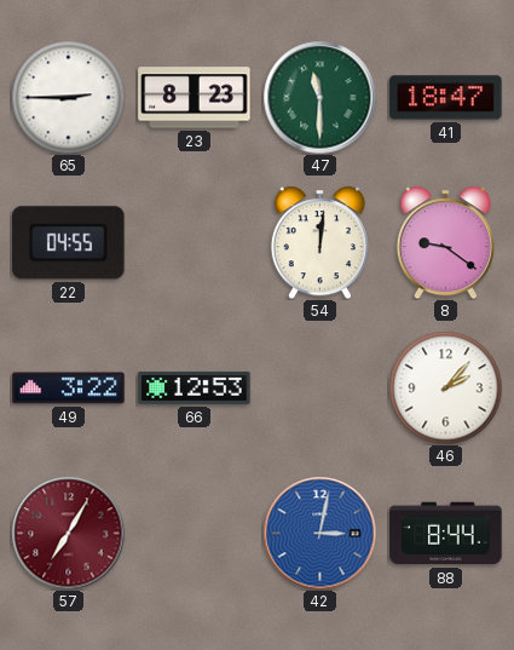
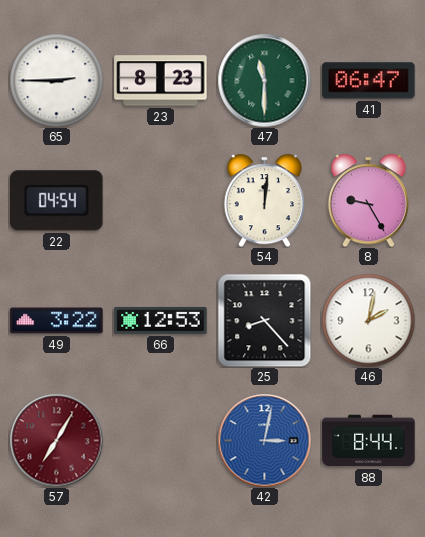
41: 18:47 -> 06:47
22: 04:55 -> 04:54
8: 9:21 -> 9:25
25: none -> 8:23
46: 2:07 -> 2:02
